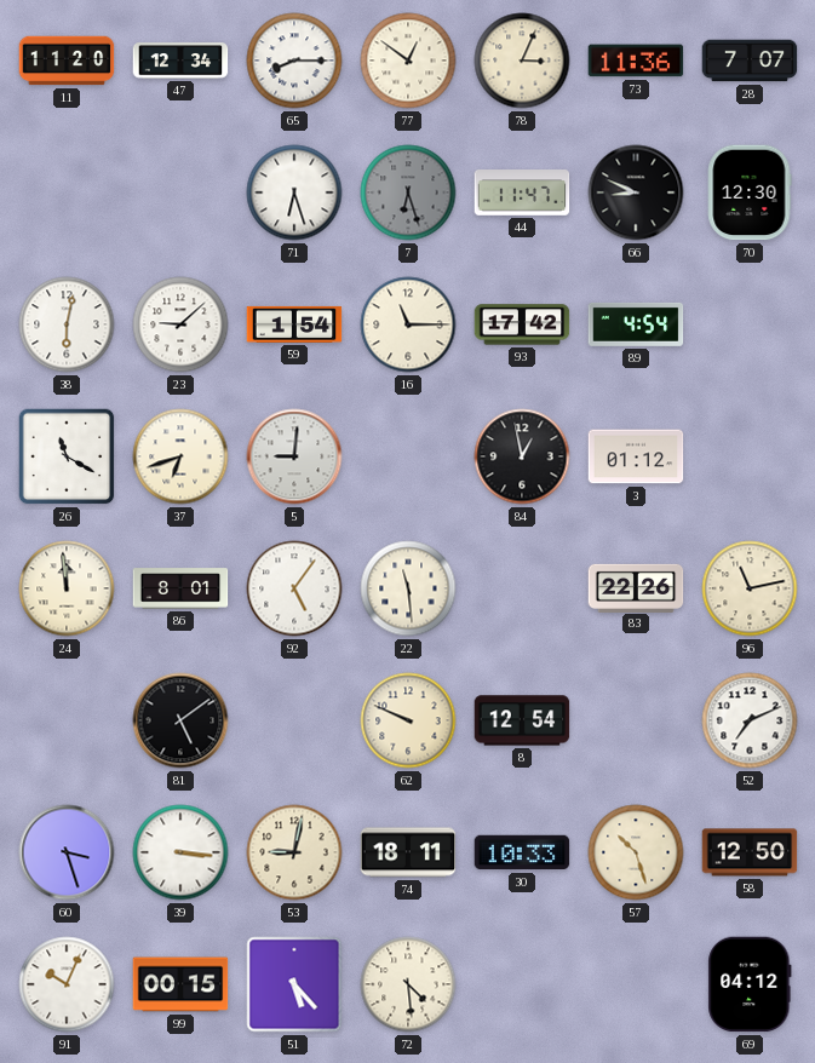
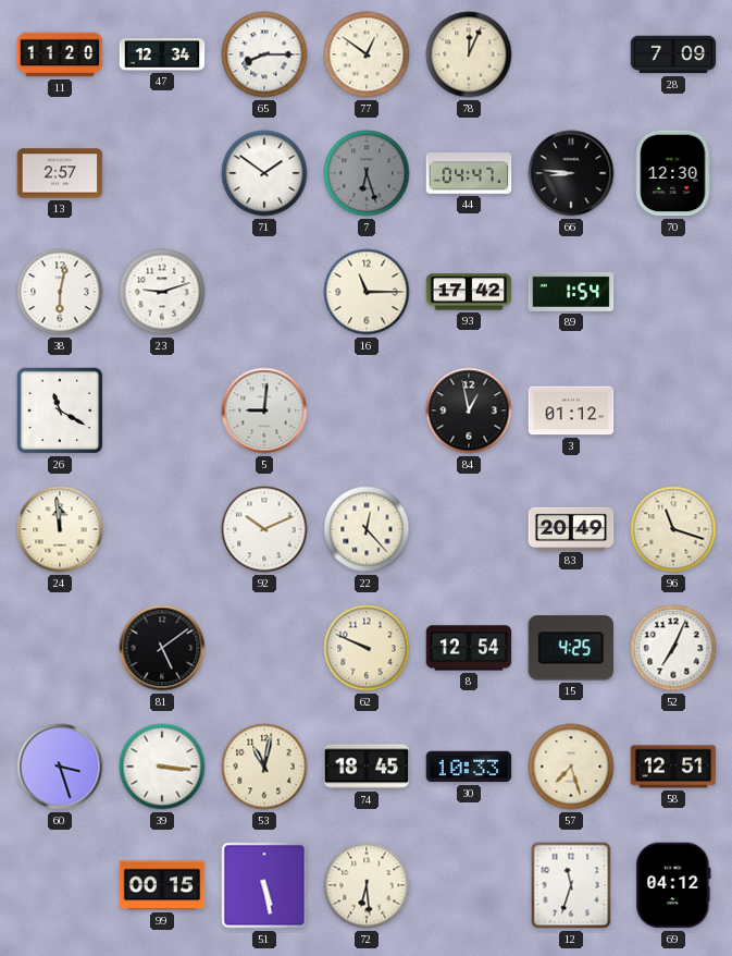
78: 3:04 -> 12:04
73: 11:36 -> none
28: 7:07 -> 7:09
13: none -> 2:57
71: 6:27 -> 1:51
44: 11:47 -> 04:47
66: 8:49 -> 8:46
23: 9:08 -> 9:12
59: 1:54 -> none
89: 4:54 -> 1:54
37: 6:42 -> none
86: 8:01 -> none
92: 5:06 -> 10:11
22: 11:29 -> 12:23
83: 22:26 -> 20:49
96: 11:13 -> 11:18
15: none -> 4:25
52: 7:11 -> 7:04
53: 9:02 -> 11:02
74: 18:11 -> 18:45
57: 10:27 -> 7:27
58: 12:50 -> 12:51
91: 10:04 -> none
51: 5:23 -> 5:28
72: 4:29 -> 6:29
12: none -> 11:33
